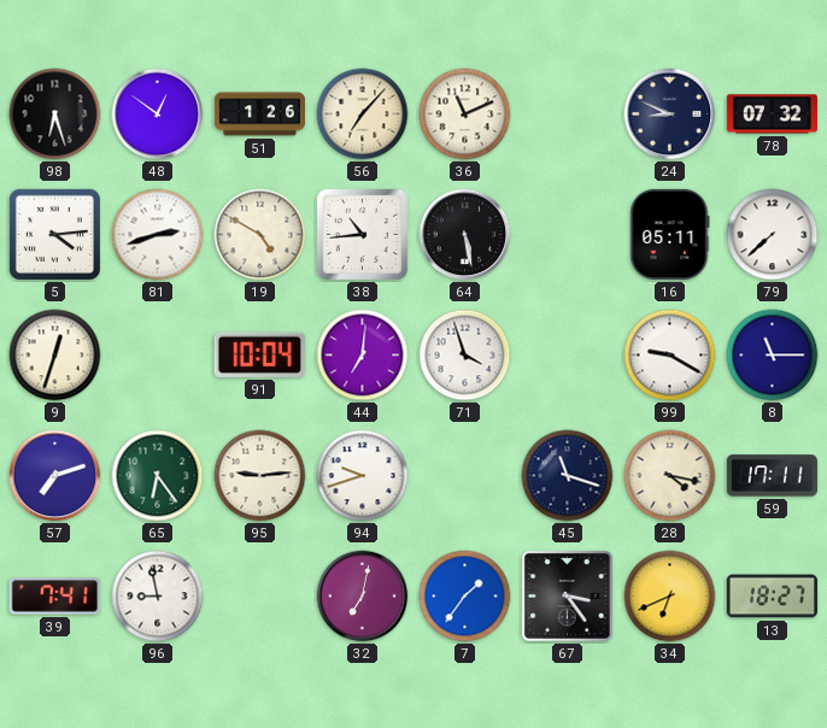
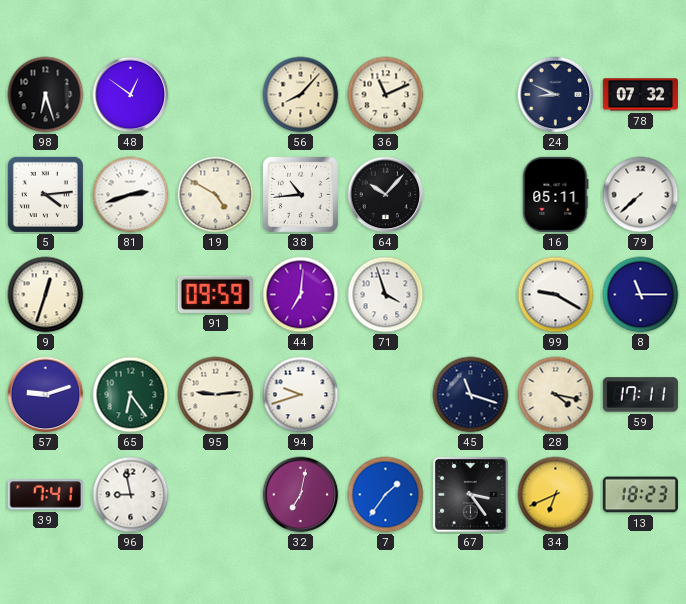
51: 1:26 -> none
56: 7:07 -> 8:07
64: 5:28 -> 10:07
91: 10:04 -> 09:59
57: 7:12 -> 9:12
13: 18:27 -> 18:23
